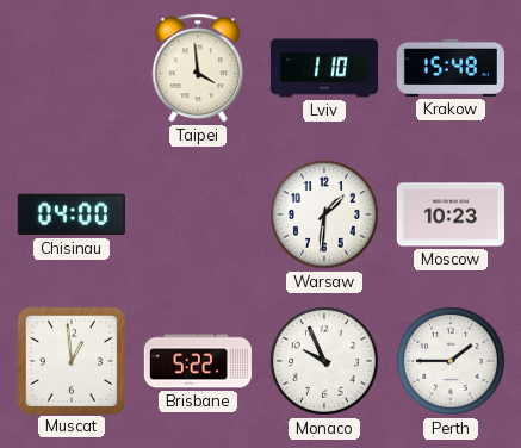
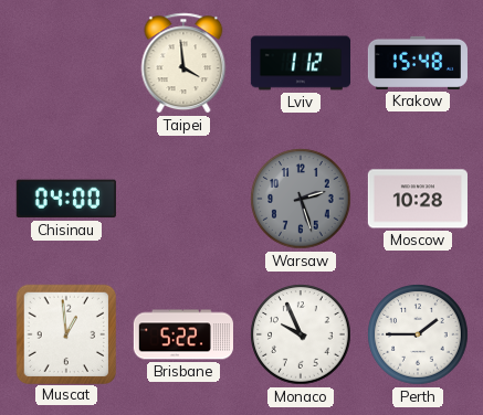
Lviv: 1:10 -> 1:12
Warsaw: 1:31 -> 2:27
Warsaw dial: white -> grey
Moscow: 10:23 -> 10:28
